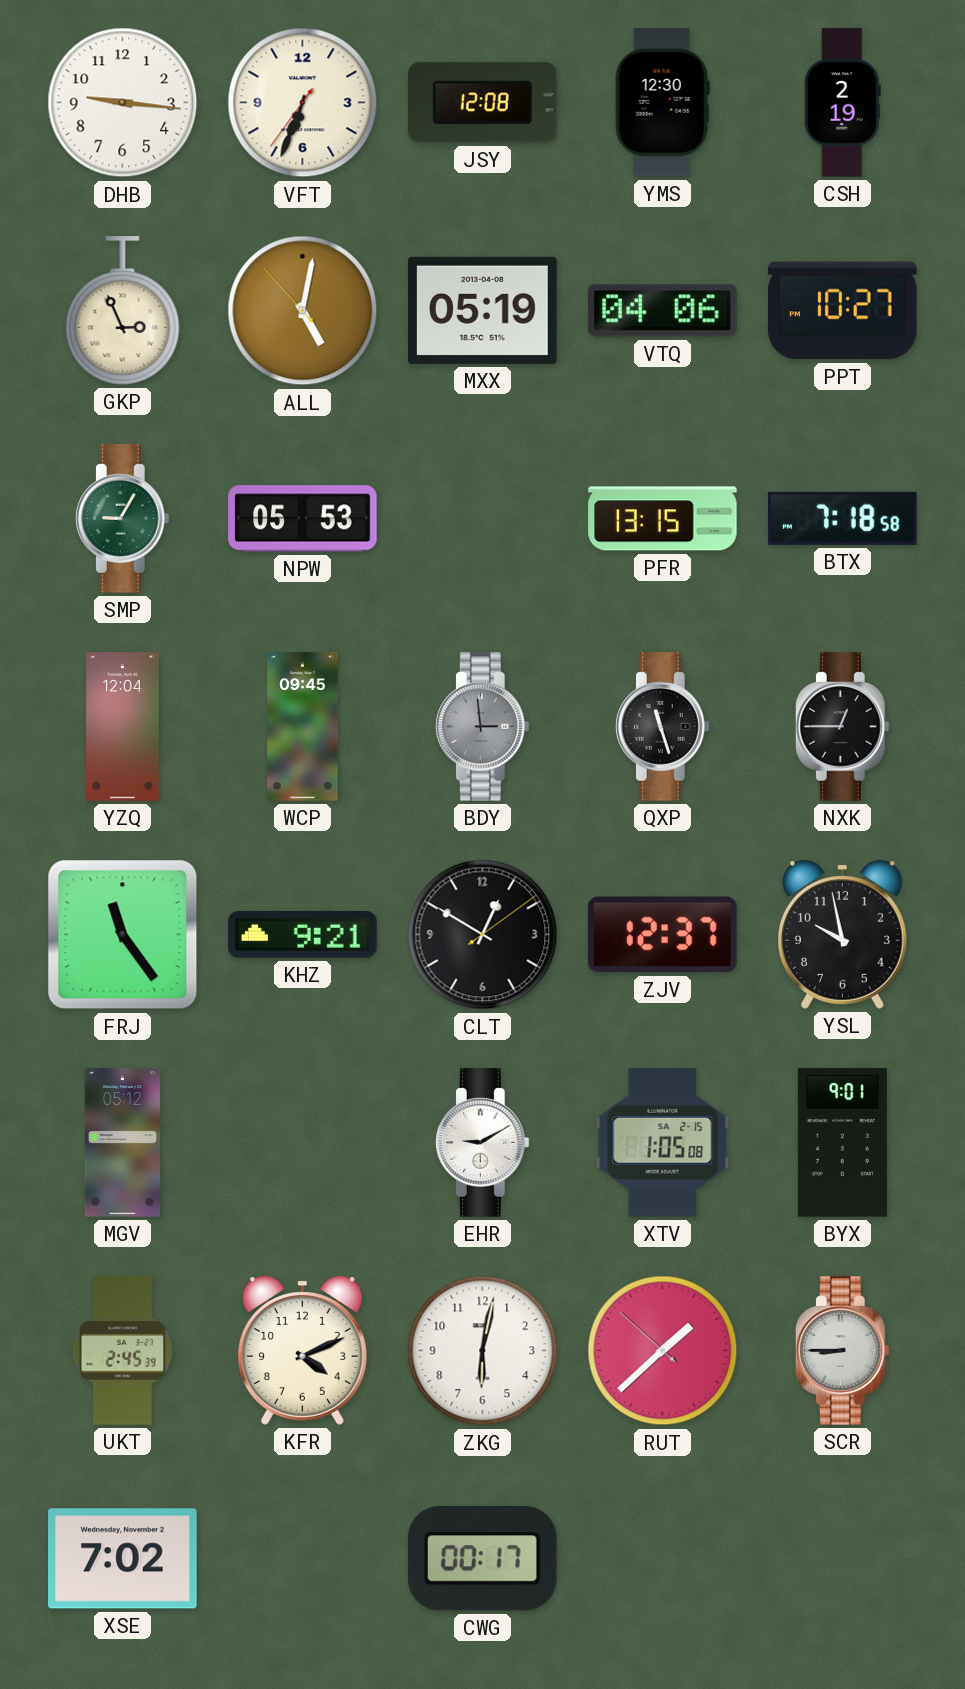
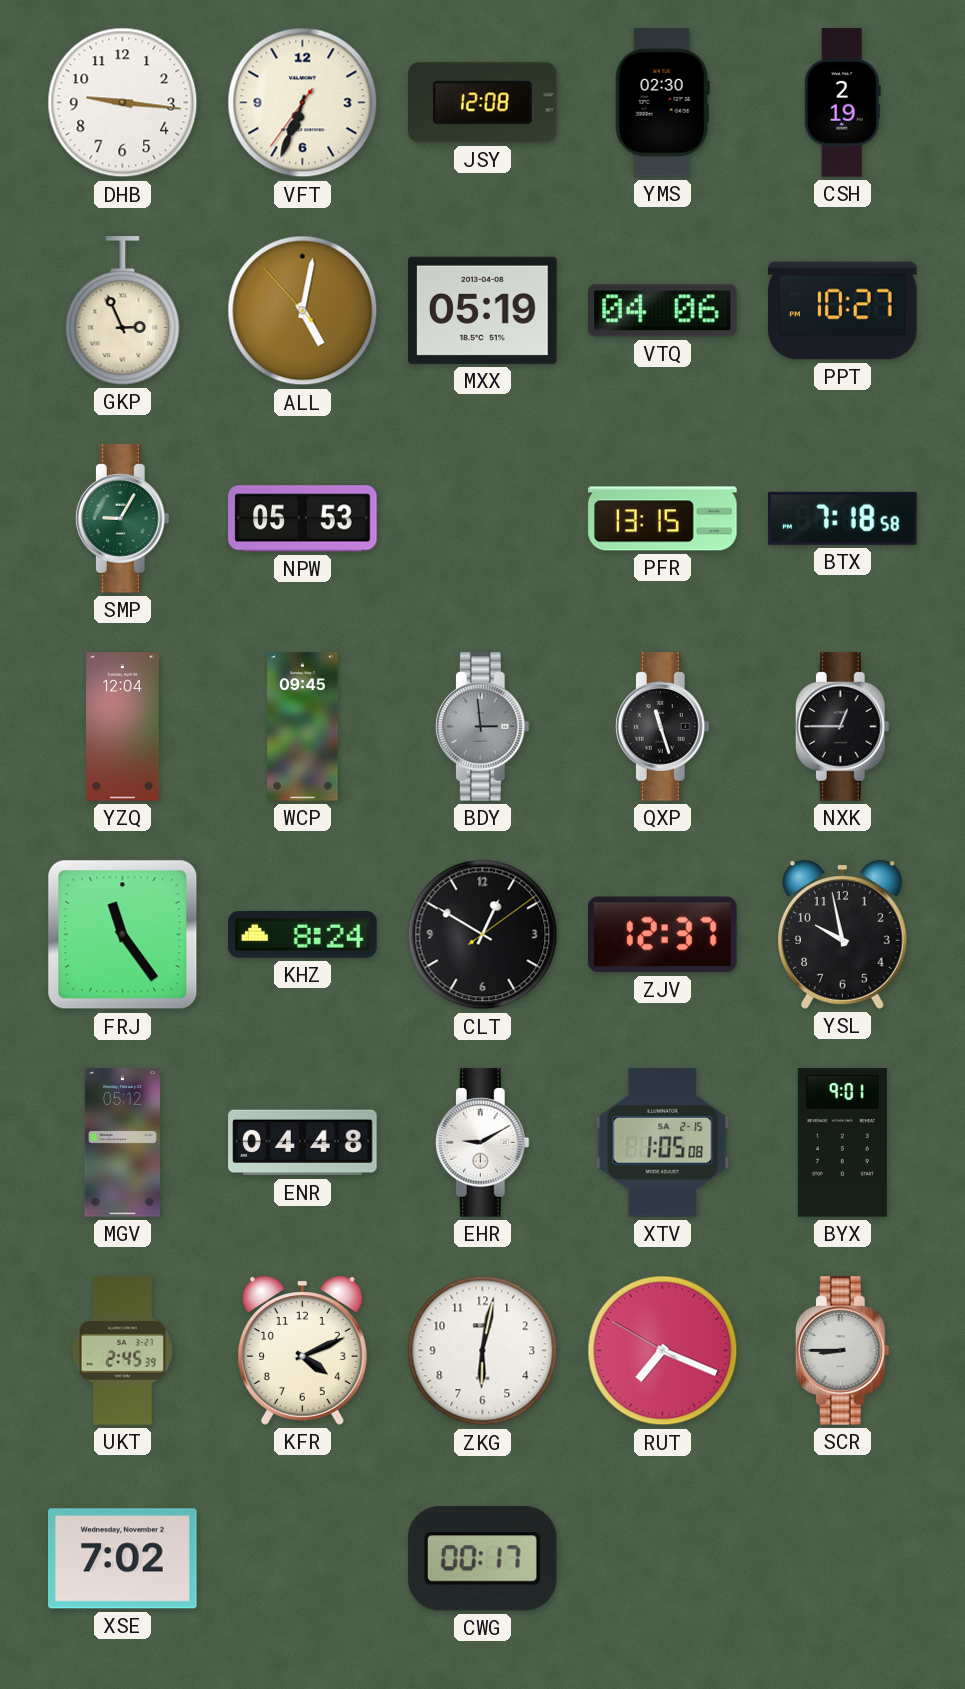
YMS: 12:30 -> 02:30
KHZ: 9:21 -> 8:24
ENR: none -> 04:48
RUT: 1:37 -> 7:18
